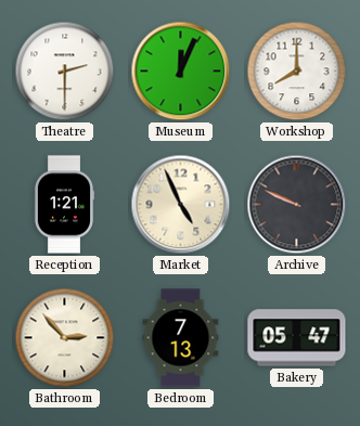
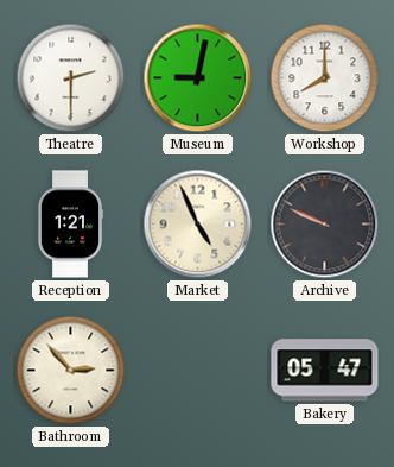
Museum: 12:04 -> 9:02
Bedroom: 7:13 -> none
